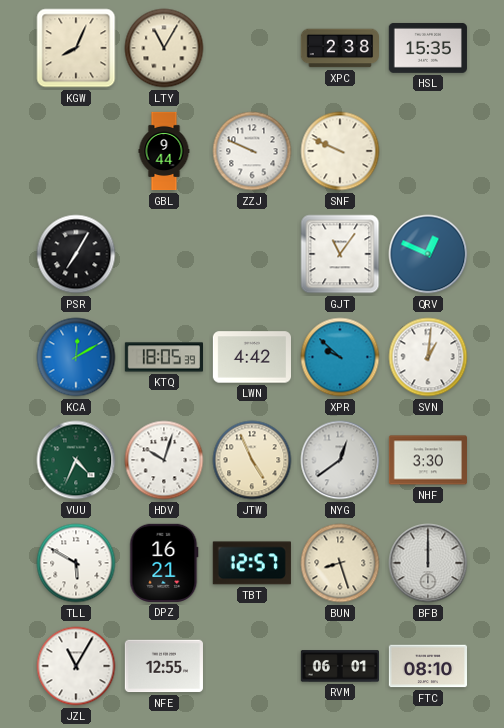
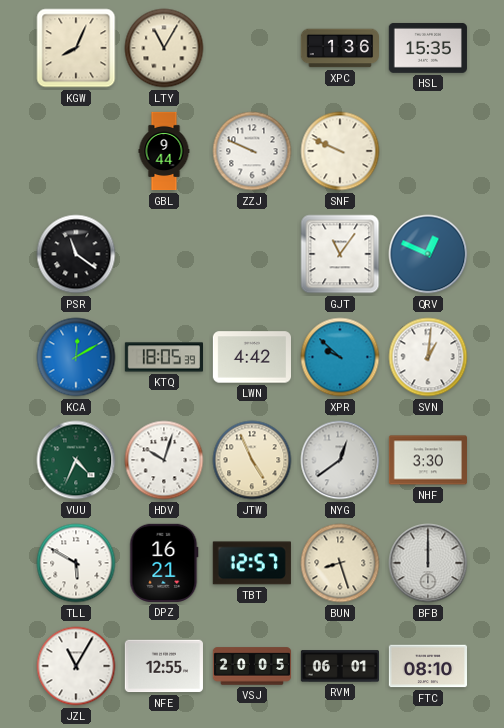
XPC: 2:38 -> 1:36
PSR: 7:05 -> 11:21
VSJ: none -> 20:05
